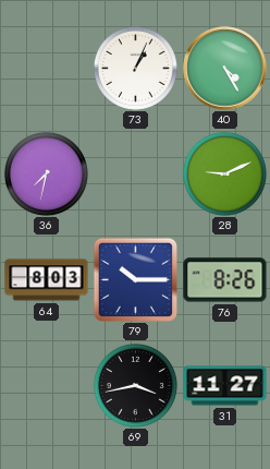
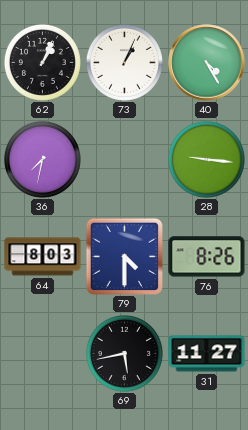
62: none -> 1:04
28: 9:11 -> 9:16
79: 10:15 -> 4:30
69: 3:43 -> 5:43
